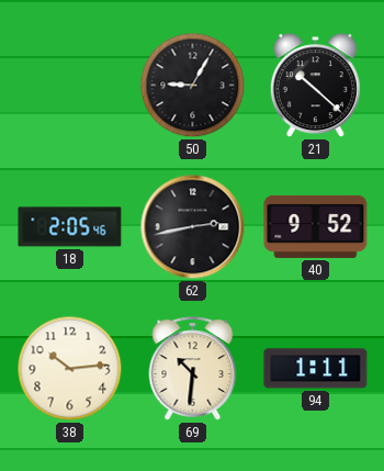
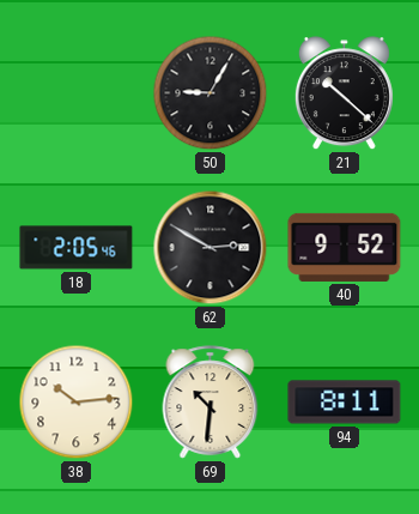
62: 2:43 -> 2:50
94: 1:11 -> 8:11
